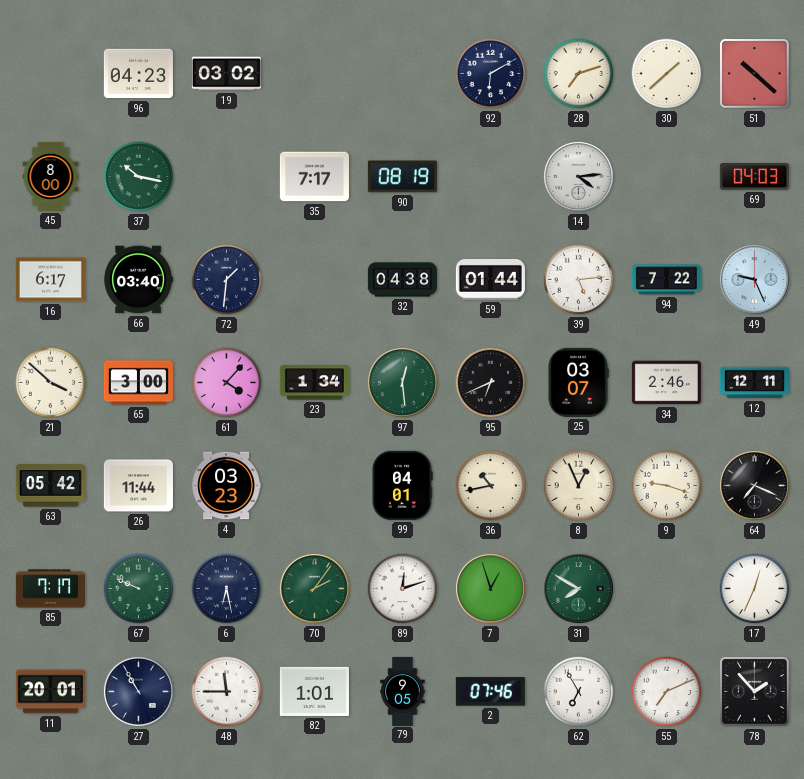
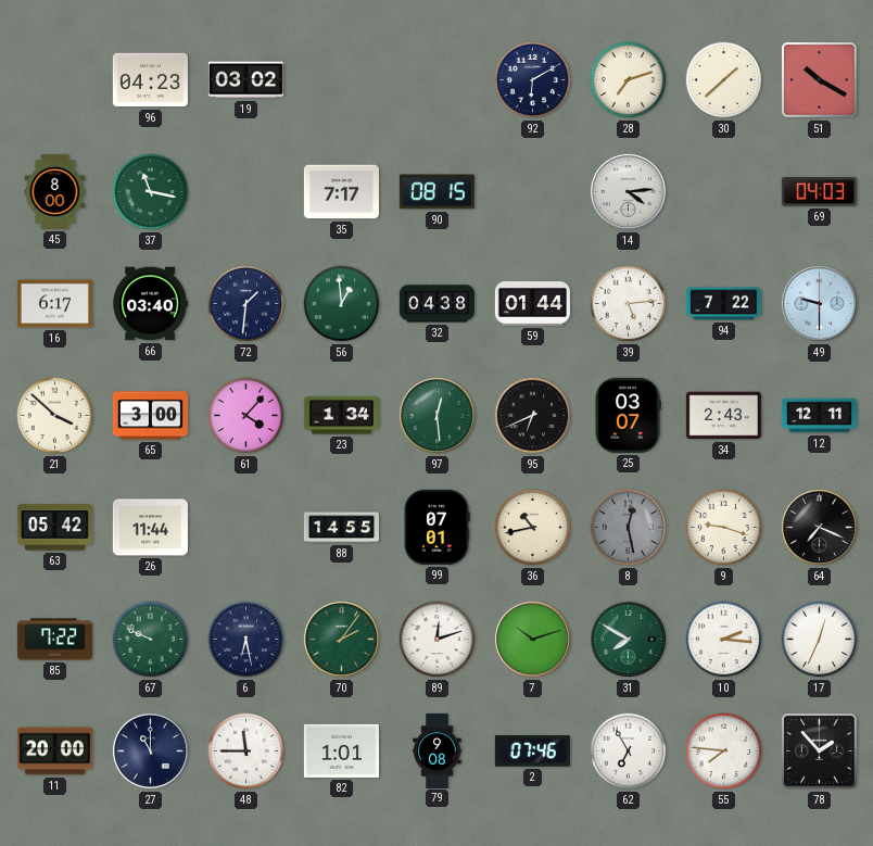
51: 10:22 -> 10:20
37: 10:17 -> 11:17
90: 08:19 -> 08:15
56: none -> 12:59
49: 9:26 -> 9:30
34: 2:46 -> 2:43
4: 03:23 -> none
88: none -> 14:55
99: 04:01 -> 07:01
8: 12:56 -> 12:28
8 dial: cream -> grey
85: 7:17 -> 7:22
7: 12:57 -> 10:12
10: none -> 2:16
11: 20:01 -> 20:00
27: 10:55 -> 11:00
79: 9:05 -> 9:08
55: 7:11 -> 7:46
